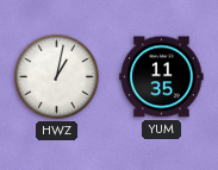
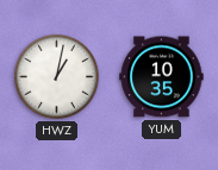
YUM: 11:35 -> 10:35
